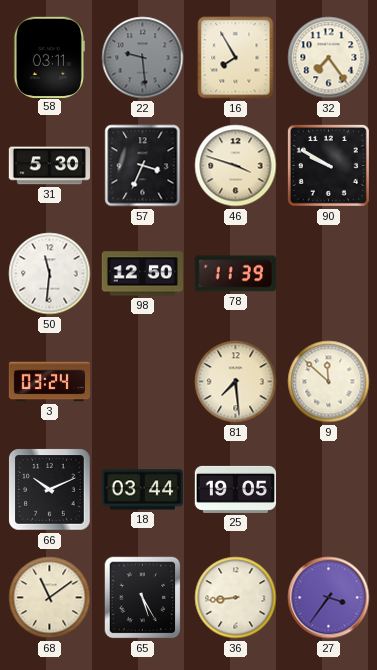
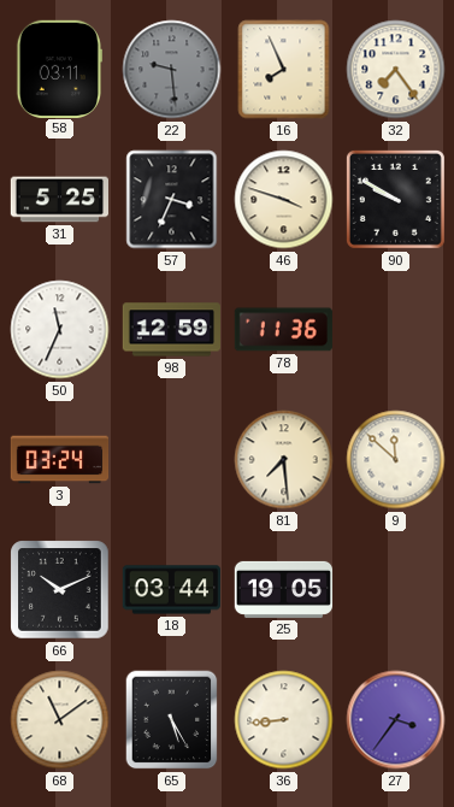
16: 7:55 -> 7:56
31: 5:30 -> 5:25
50: 11:31 -> 11:34
98: 12:50 -> 12:59
78: 11:39 -> 11:36
